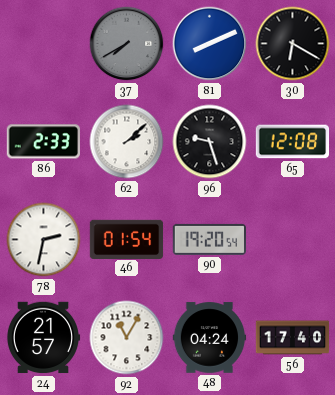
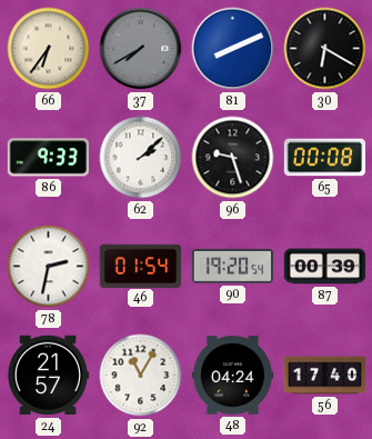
66: none -> 6:36
86: 2:33 -> 9:33
65: 12:08 -> 00:08
87: none -> 00:39
